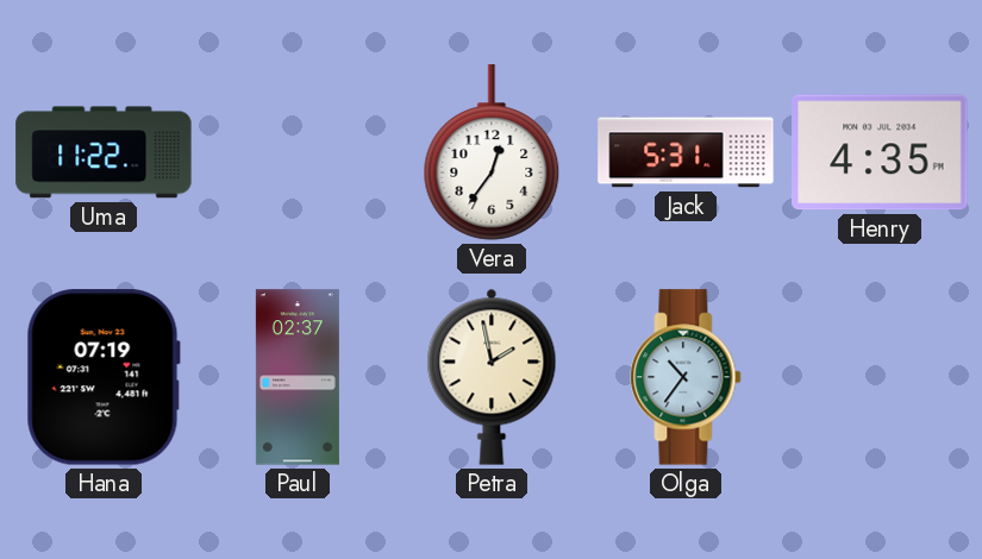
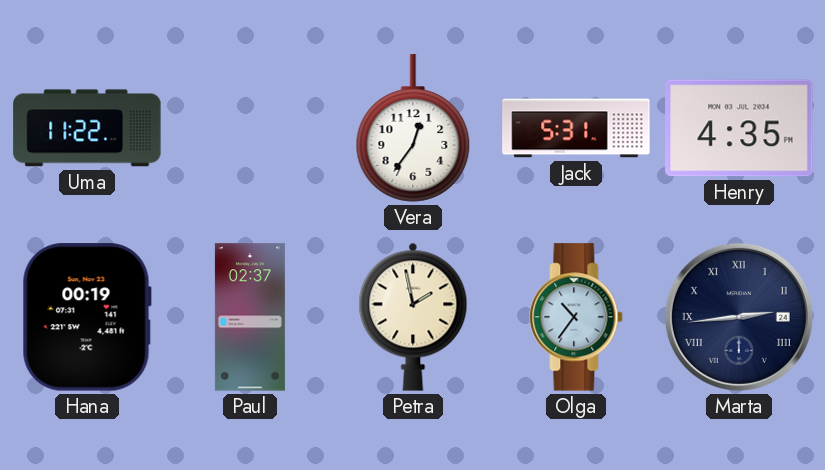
Hana: 07:19 -> 00:19
Marta: none -> 2:44
